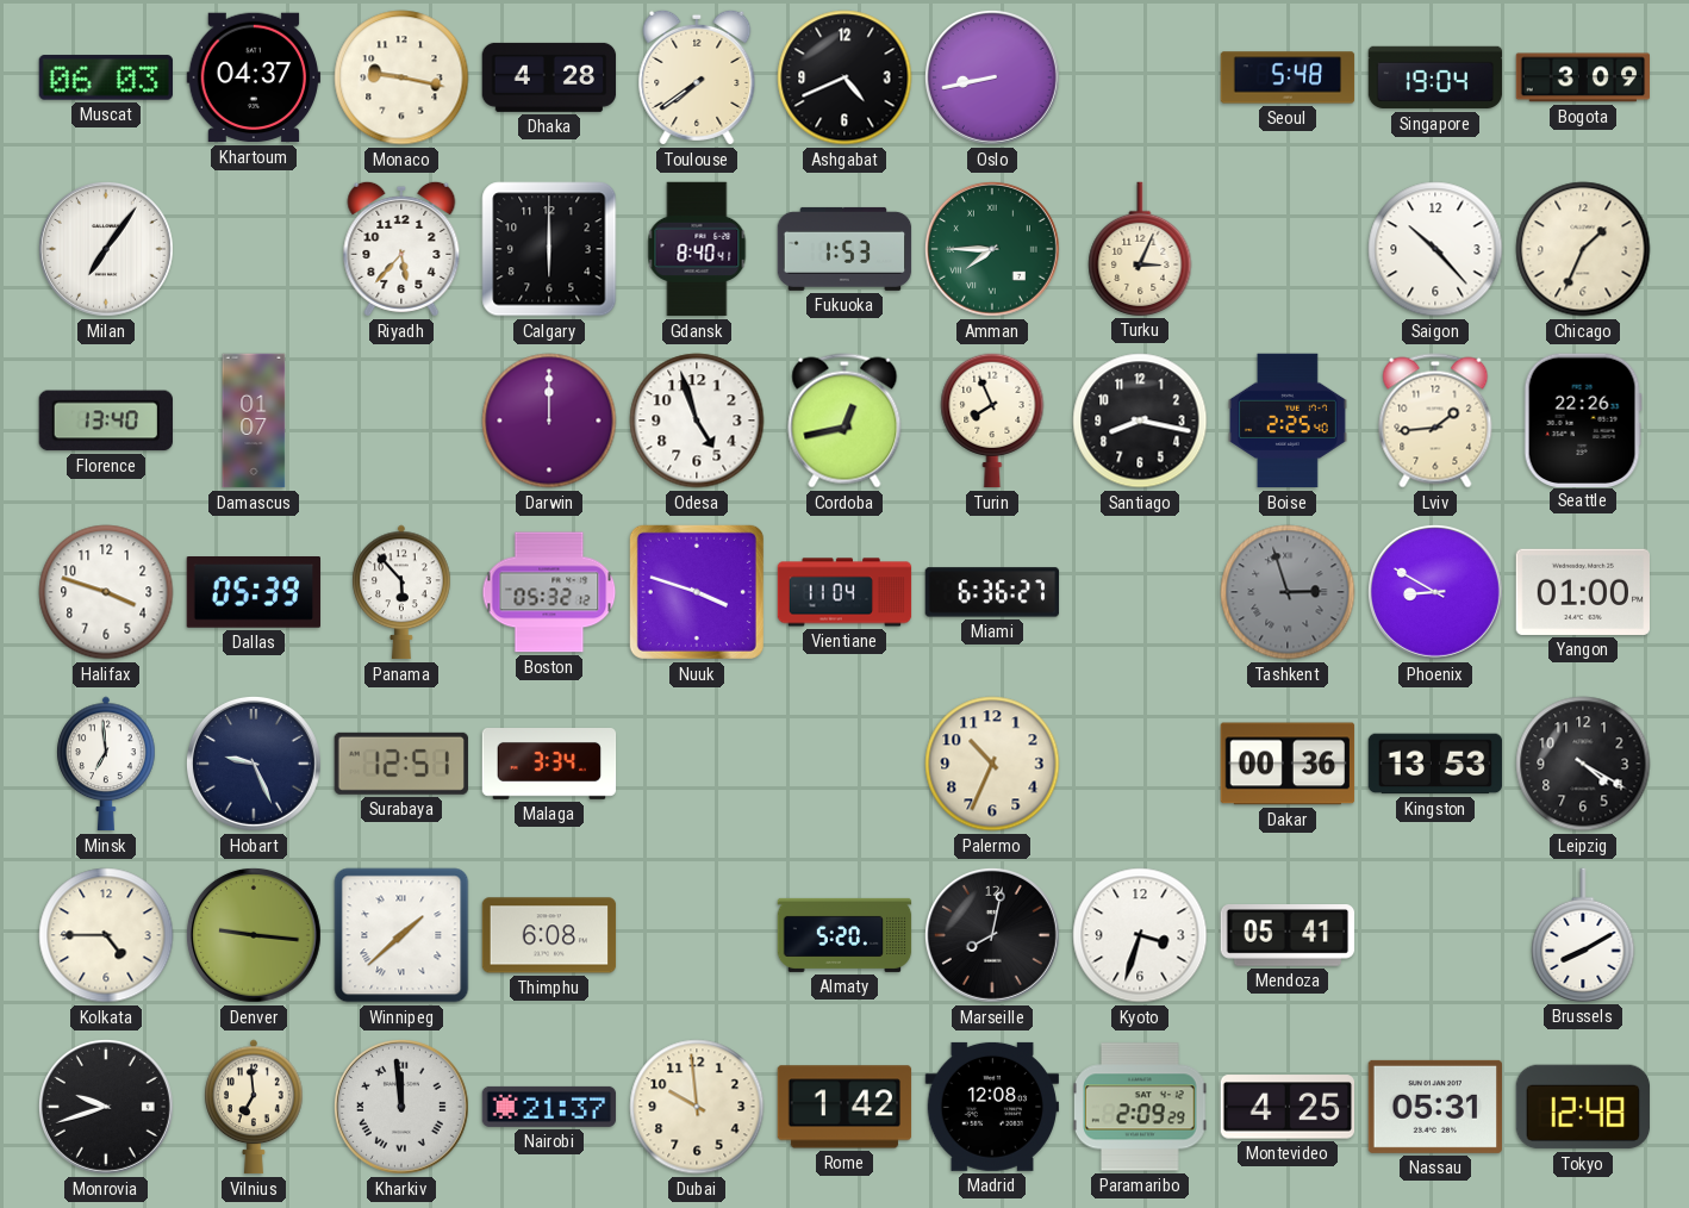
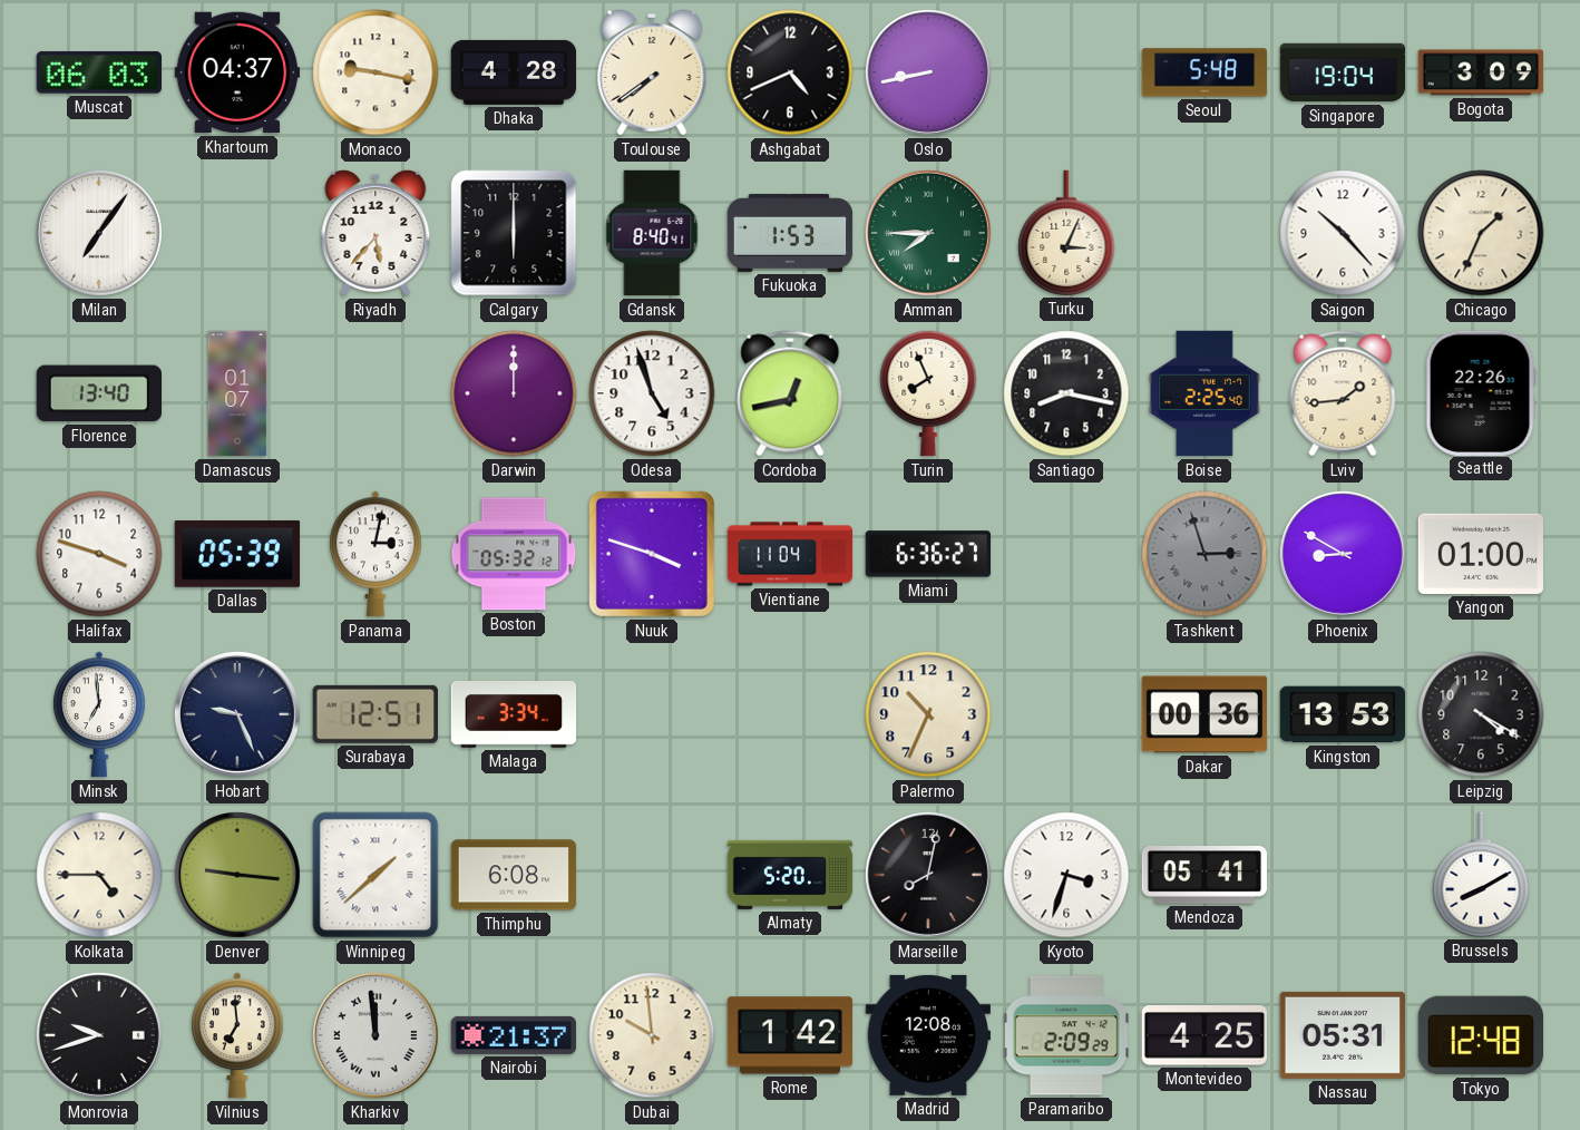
Panama: 5:53 -> 3:02
